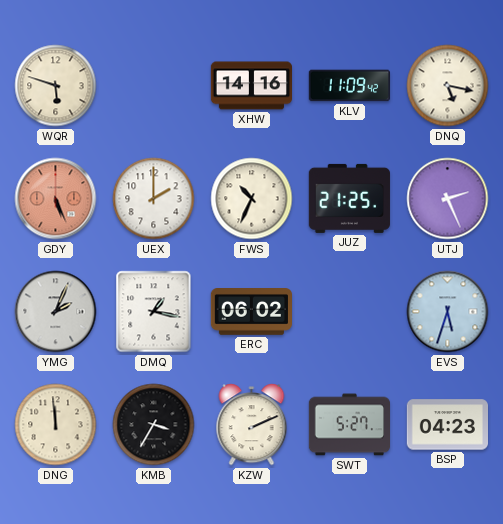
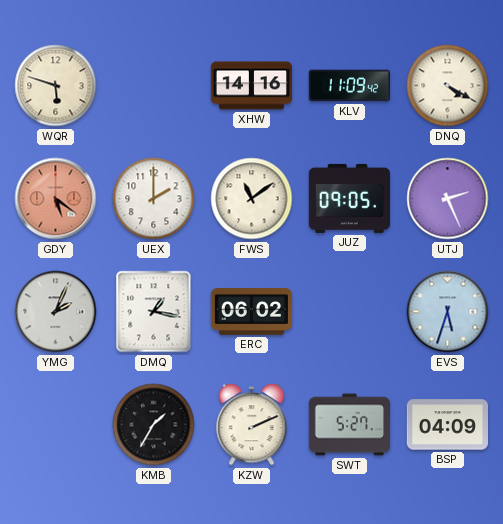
DNQ: 5:17 -> 4:20
GDY: 5:26 -> 5:21
FWS: 10:34 -> 11:09
JUZ: 21:25 -> 09:05
DNG: 11:59 -> none
KMB: 3:35 -> 1:35
BSP: 04:23 -> 04:09
